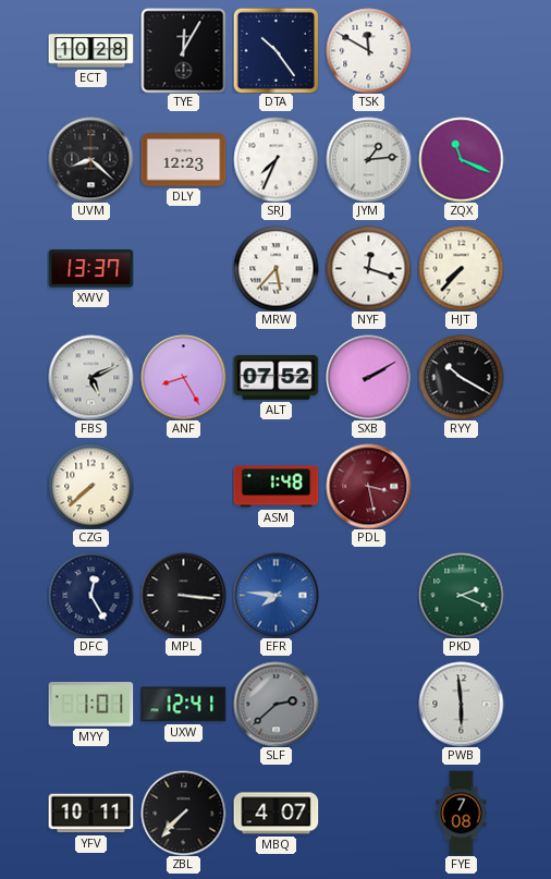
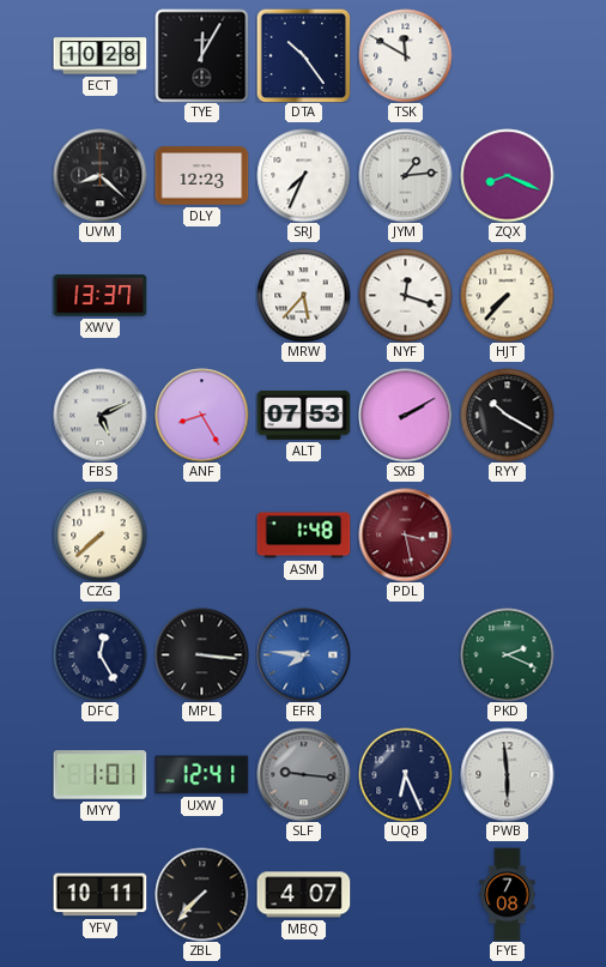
ZQX: 11:19 -> 8:19
ALT: 07:52 -> 07:53
SLF: 2:38 -> 9:16
UQB: none -> 6:26
